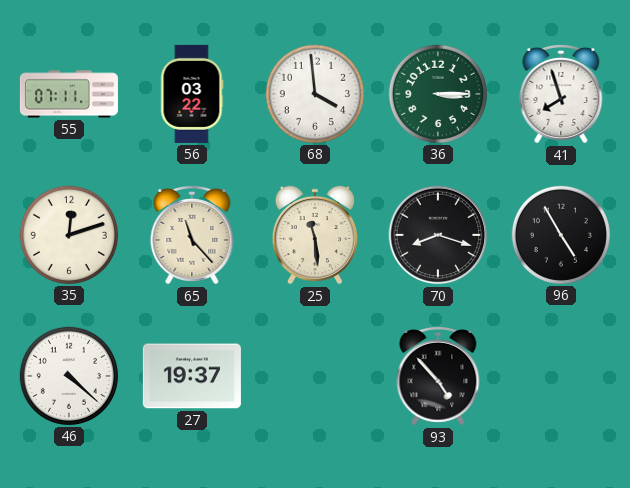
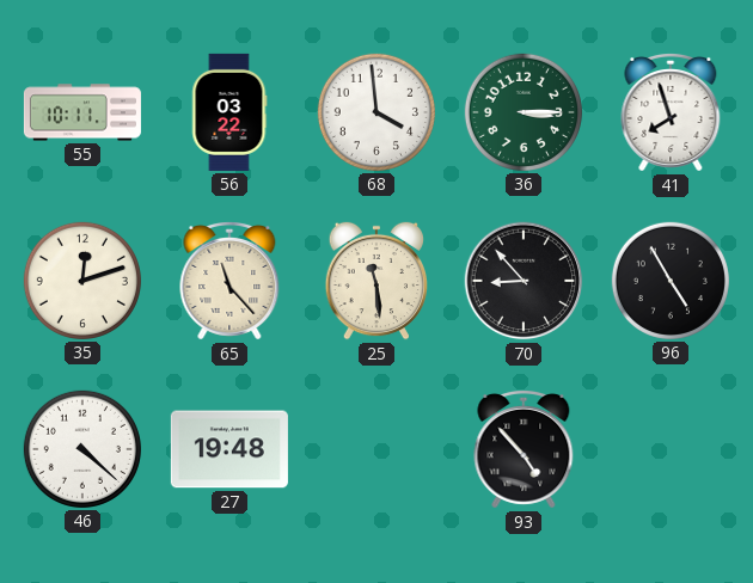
55: 07:11 -> 10:11
70: 8:18 -> 8:53
27: 19:37 -> 19:48
